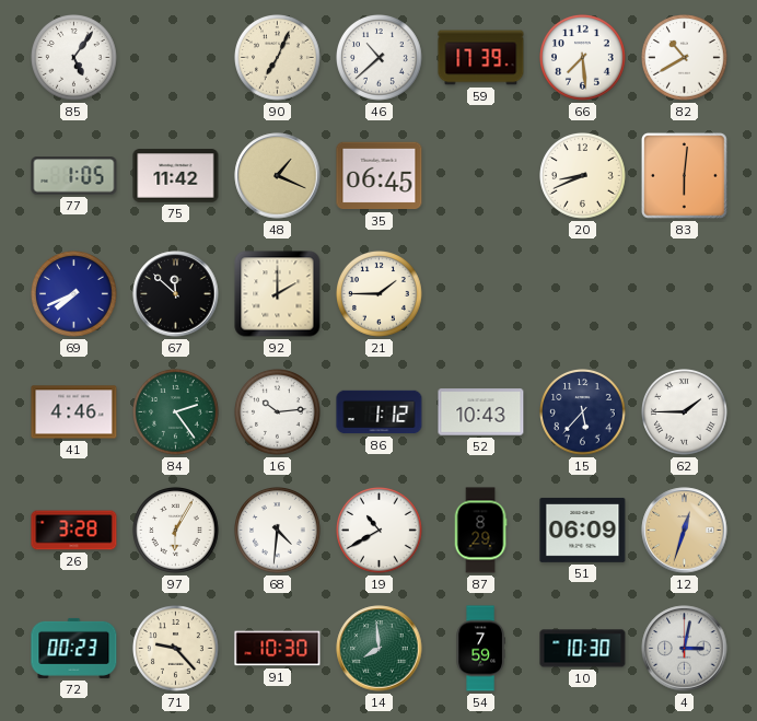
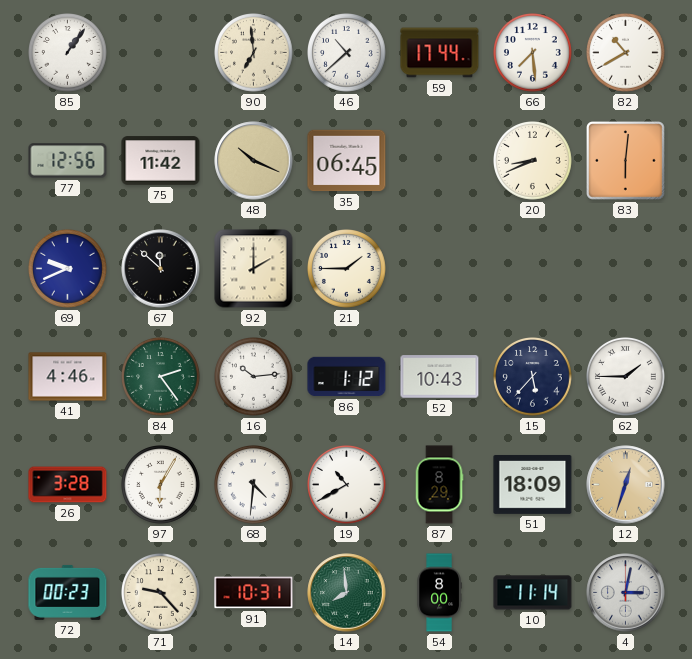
85: 5:06 -> 1:06
90: 7:04 -> 6:59
59: 17:39 -> 17:44
77: 1:05 -> 12:56
48: 1:19 -> 10:19
69: 7:41 -> 9:41
51: 06:09 -> 18:09
91: 10:30 -> 10:31
54: 7:59 -> 8:00
10: 10:30 -> 11:14
